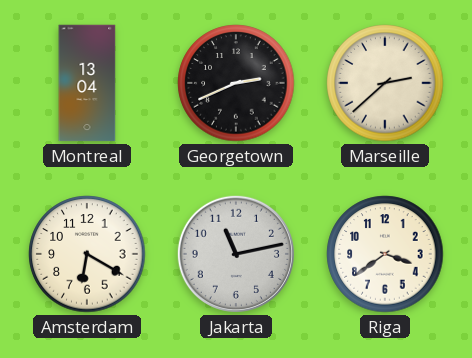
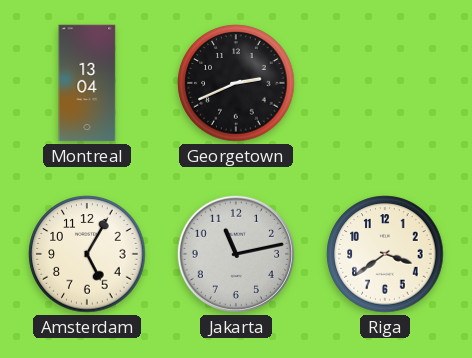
Marseille: 2:38 -> none
Amsterdam: 6:20 -> 5:05
